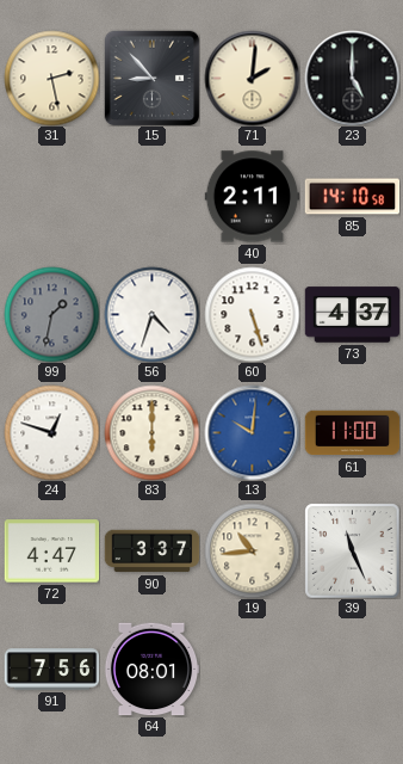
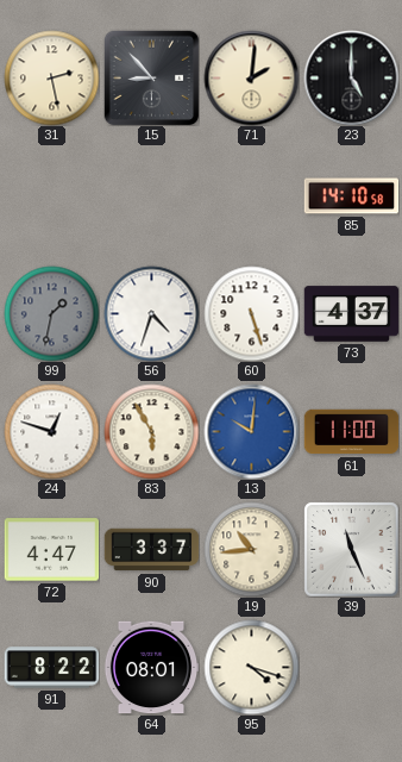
40: 2:11 -> none
83: 6:00 -> 5:55
91: 7:56 -> 8:22
95: none -> 4:18
